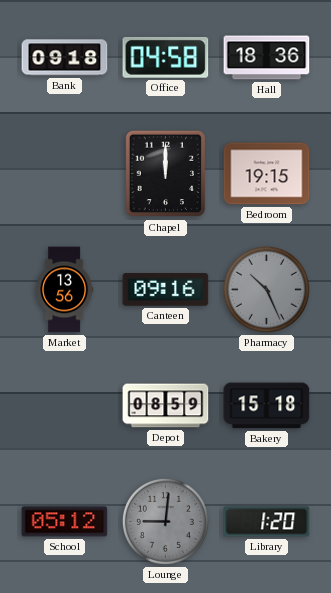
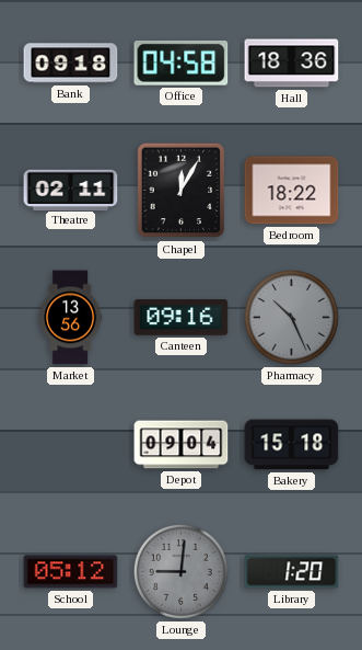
Theatre: none -> 02:11
Chapel: 12:00 -> 12:05
Bedroom: 19:15 -> 18:22
Depot: 08:59 -> 09:04
